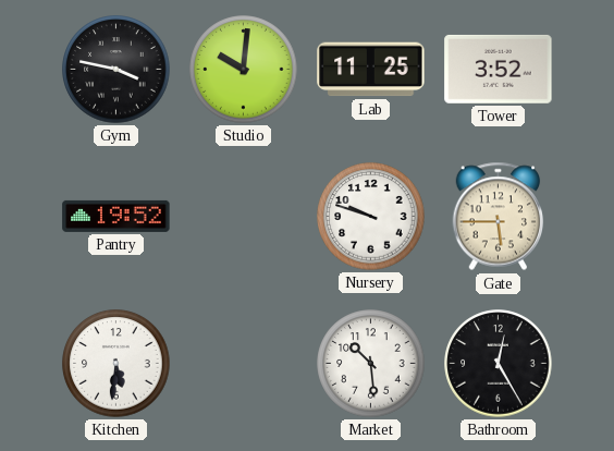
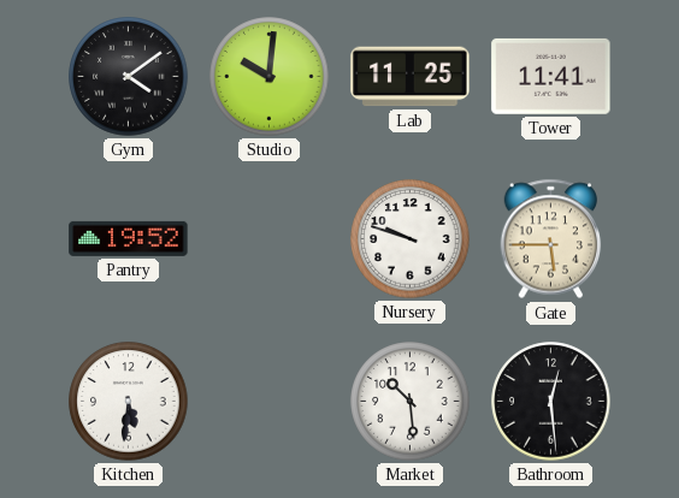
Gym: 3:47 -> 4:09
Tower: 3:52 -> 11:41
Bathroom: 12:25 -> 12:29
